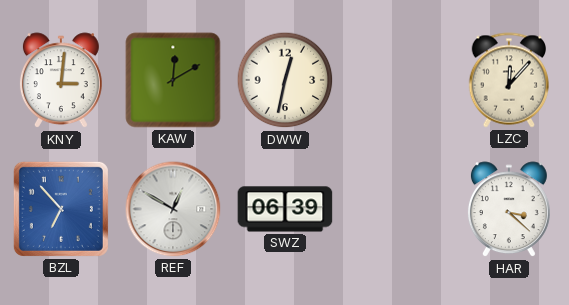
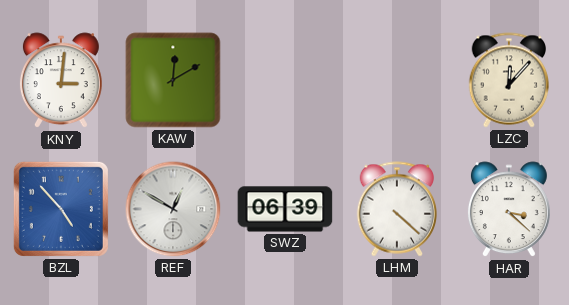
DWW: 12:32 -> none
BZL: 6:53 -> 4:53
LHM: none -> 4:22
